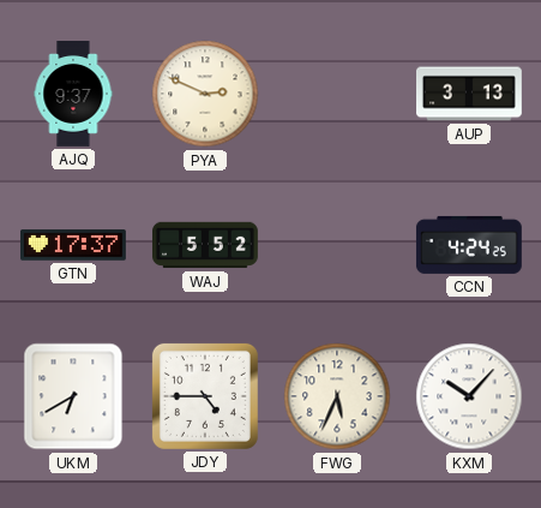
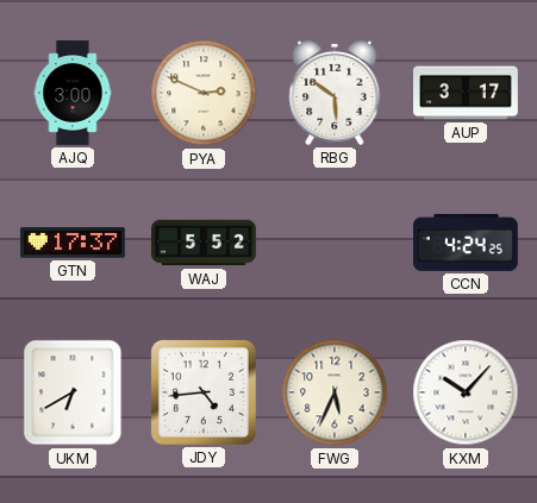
AJQ: 9:37 -> 3:00
RBG: none -> 5:51
AUP: 3:13 -> 3:17
JDY: 4:45 -> 4:44
